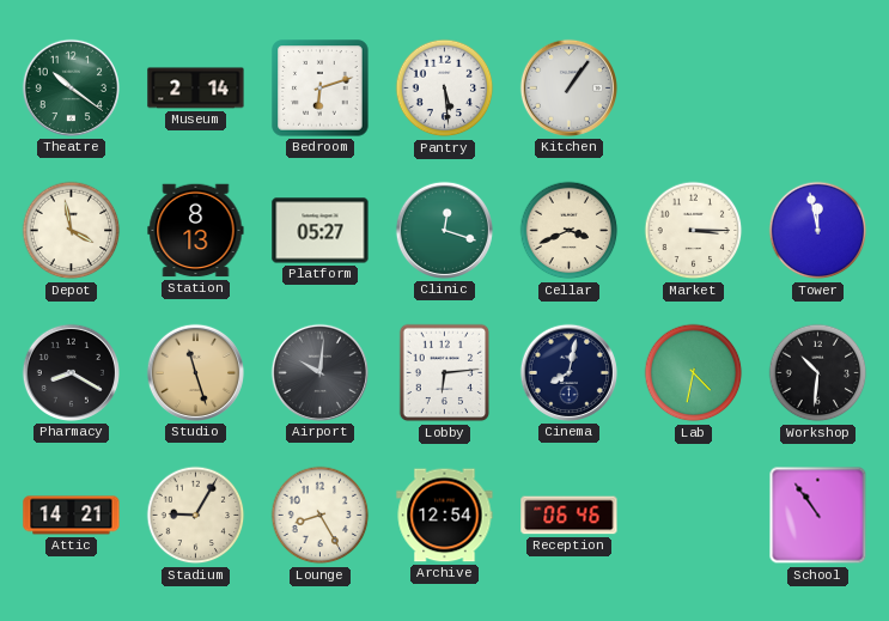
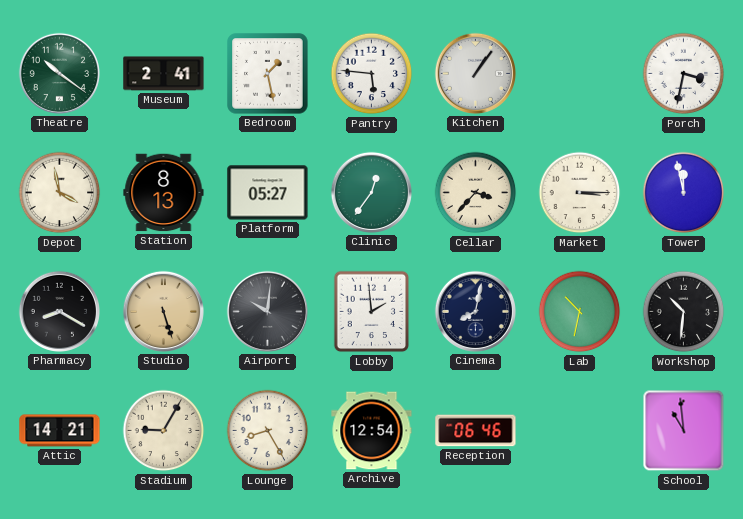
Museum: 2:14 -> 2:41
Bedroom: 6:12 -> 1:28
Pantry: 5:29 -> 5:46
Porch: none -> 3:32
Clinic: 12:18 -> 12:36
Cellar: 3:41 -> 3:37
Studio: 11:27 -> 5:27
Lobby: 6:14 -> 1:59
Lab: 4:32 -> 10:32
School: 10:54 -> 10:59
